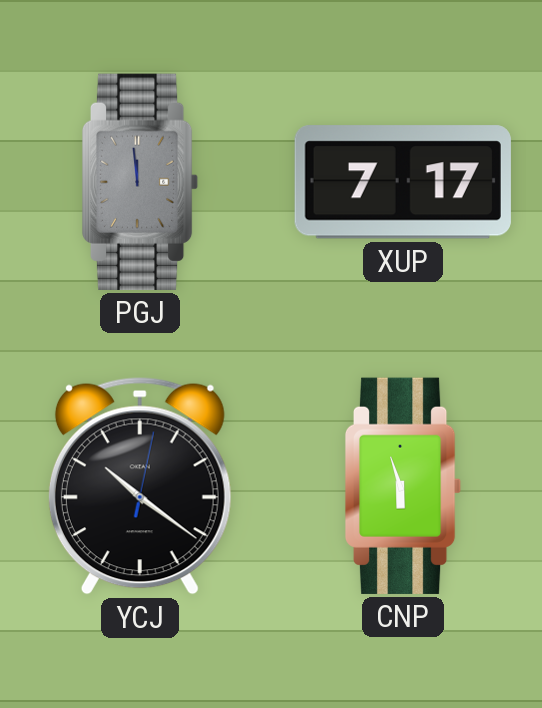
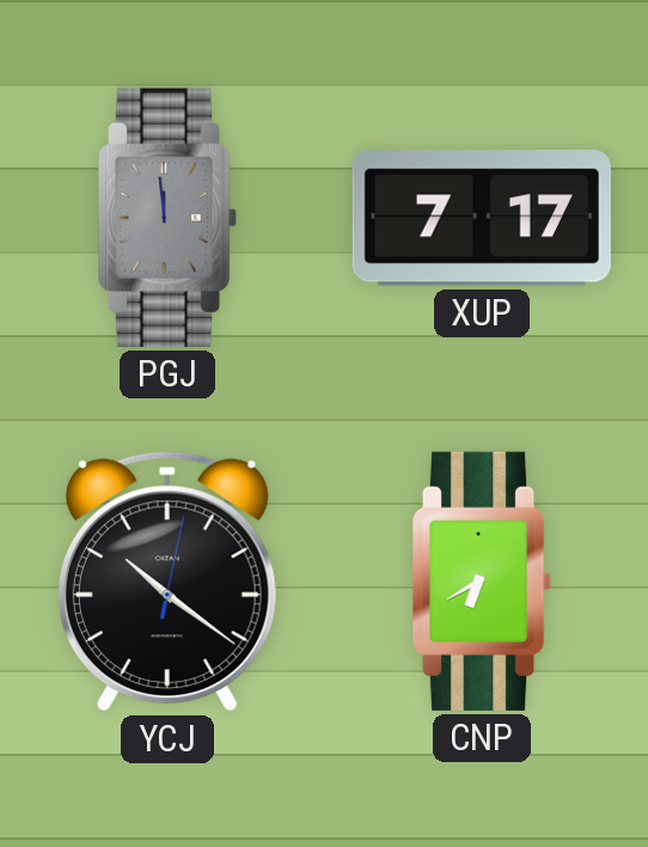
CNP: 5:57 -> 6:40
